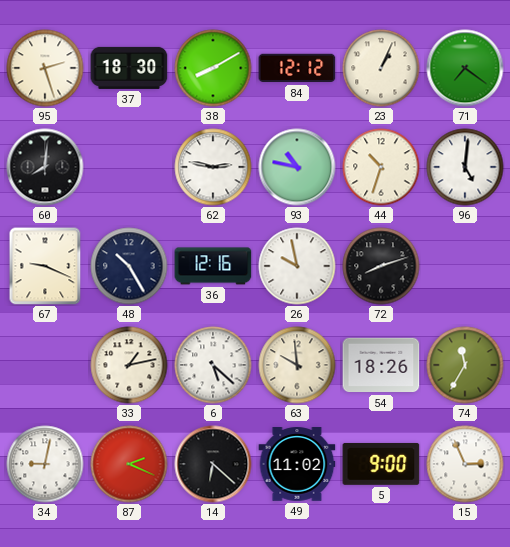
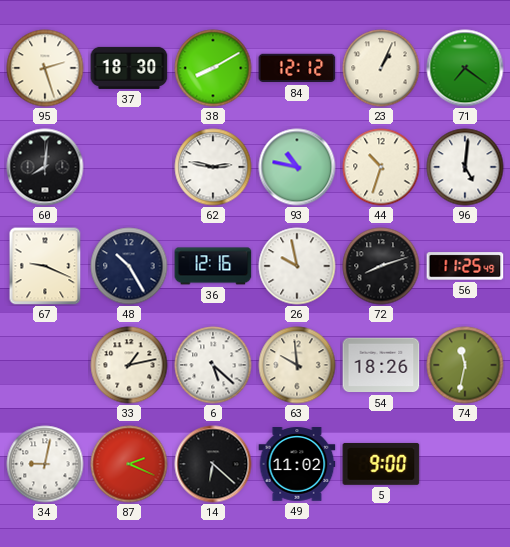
56: none -> 11:25
74: 11:35 -> 11:32
15: 2:56 -> none
